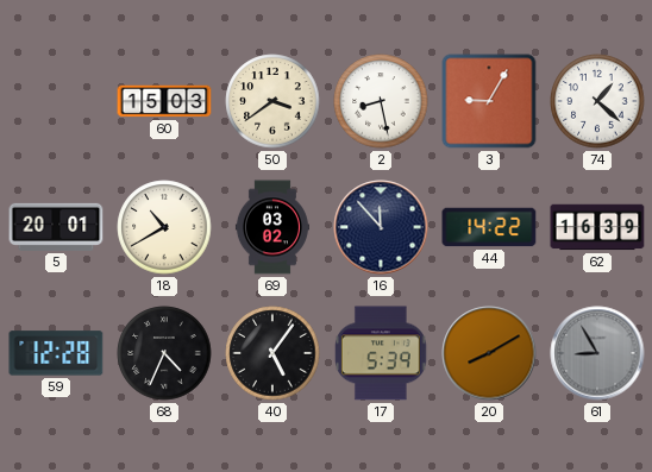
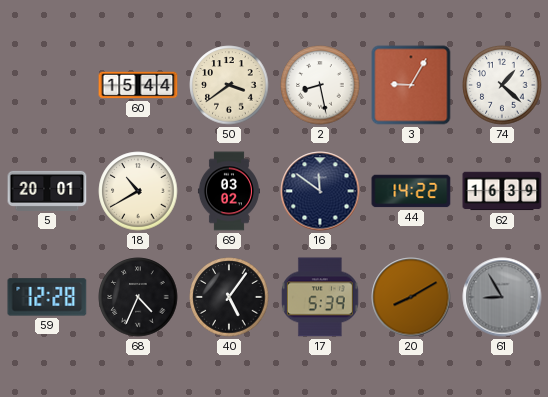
60: 15:03 -> 15:44
16: 11:53 -> 11:51
